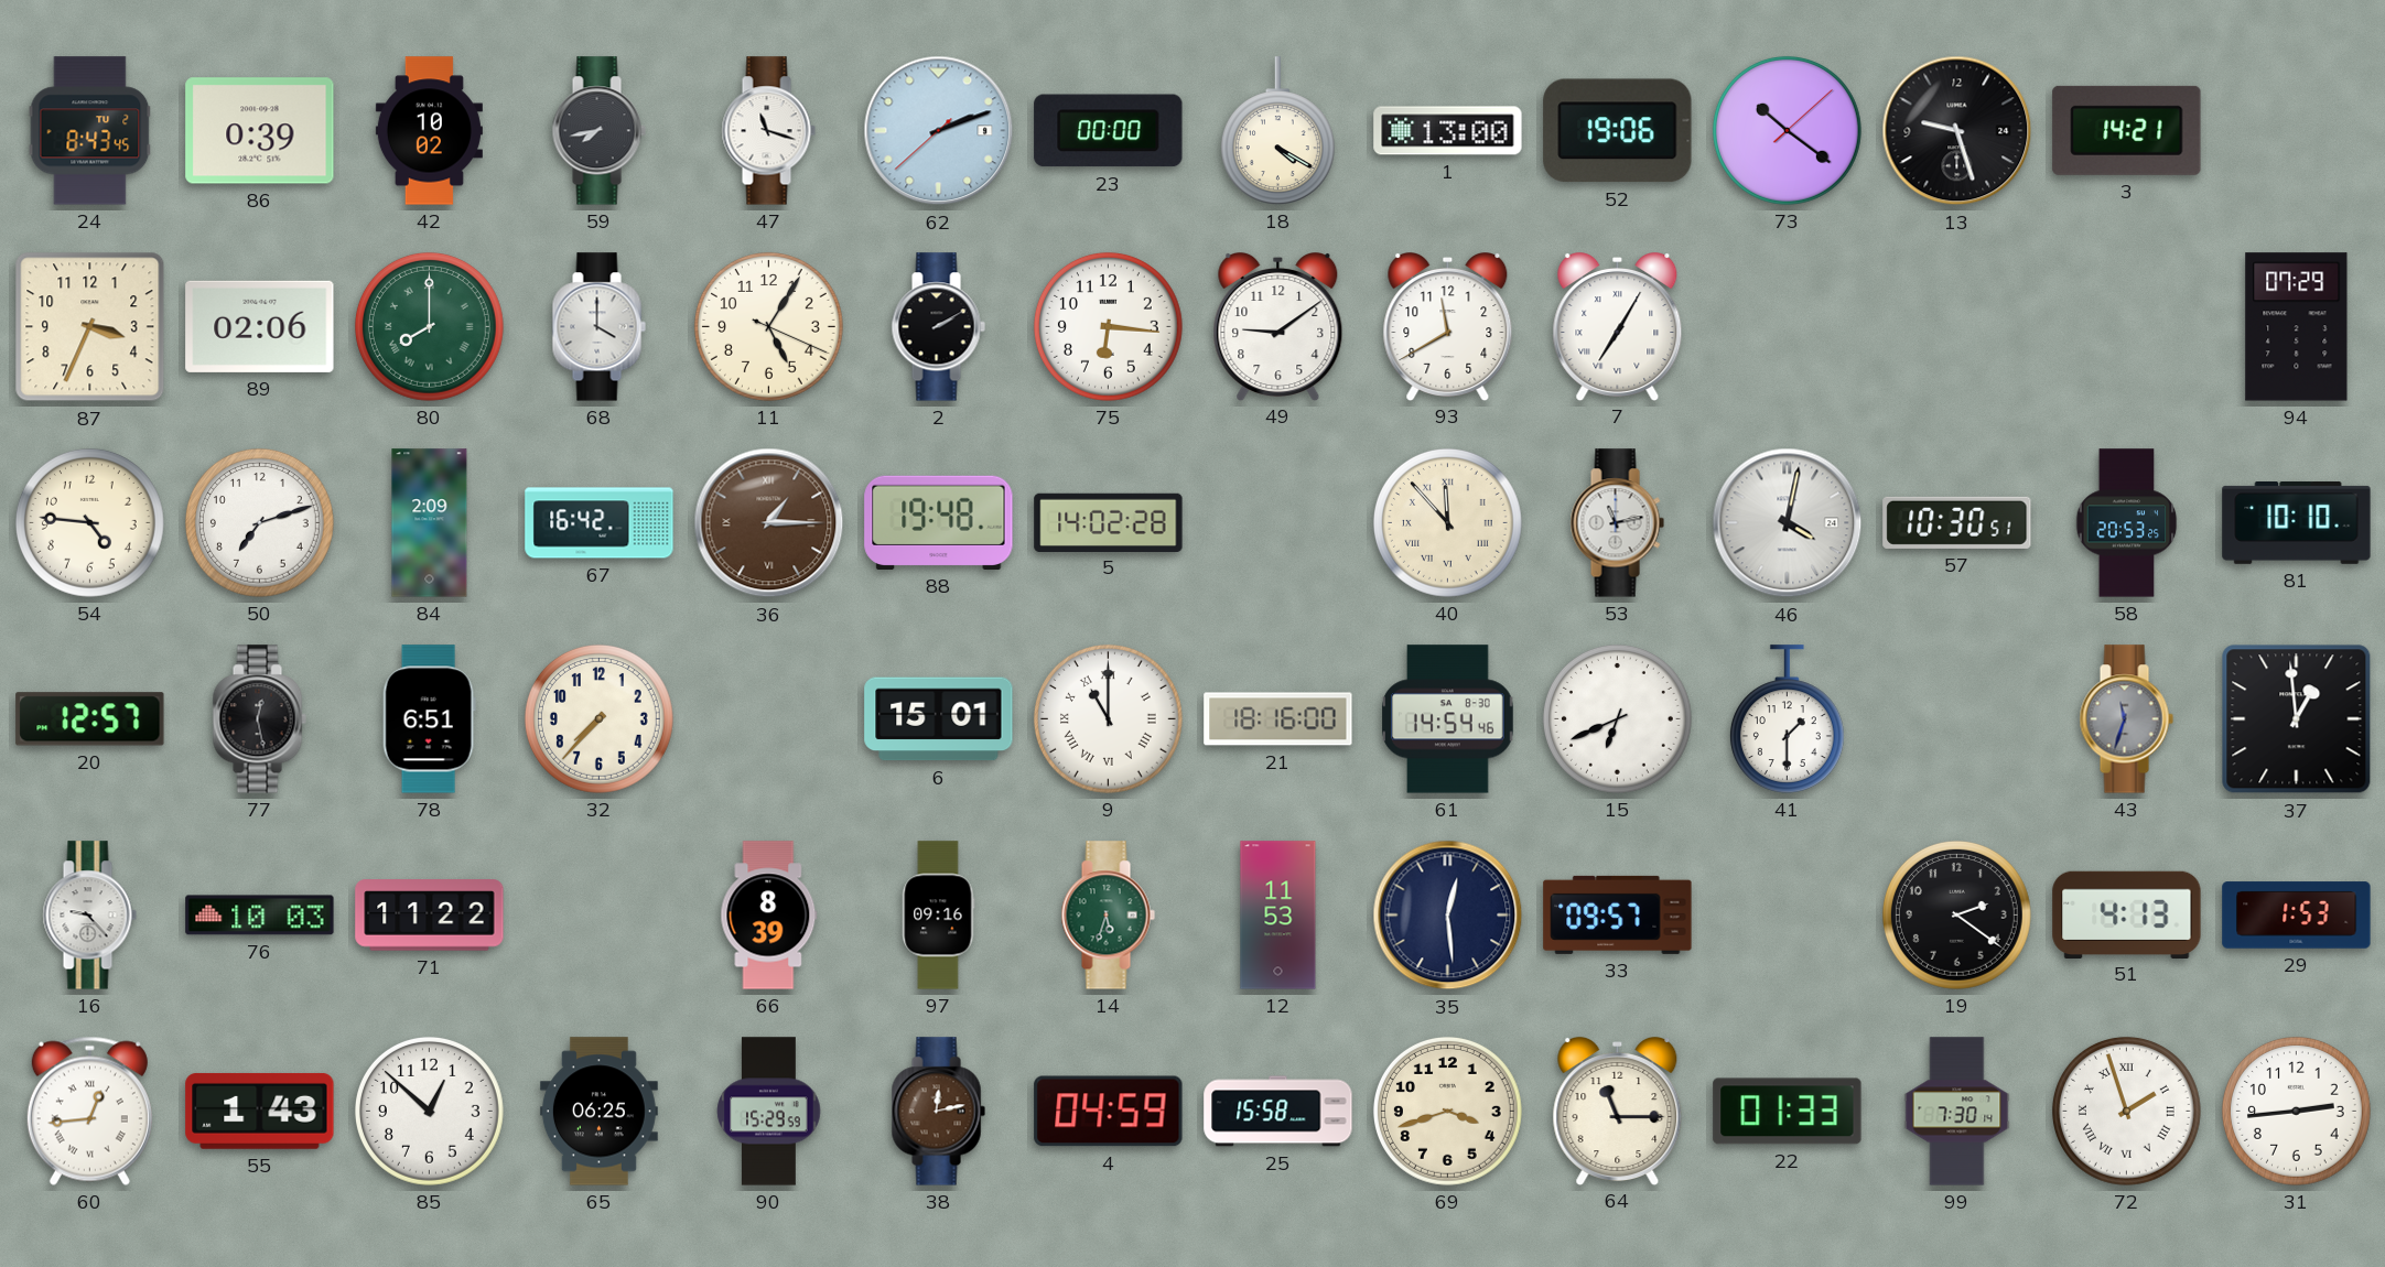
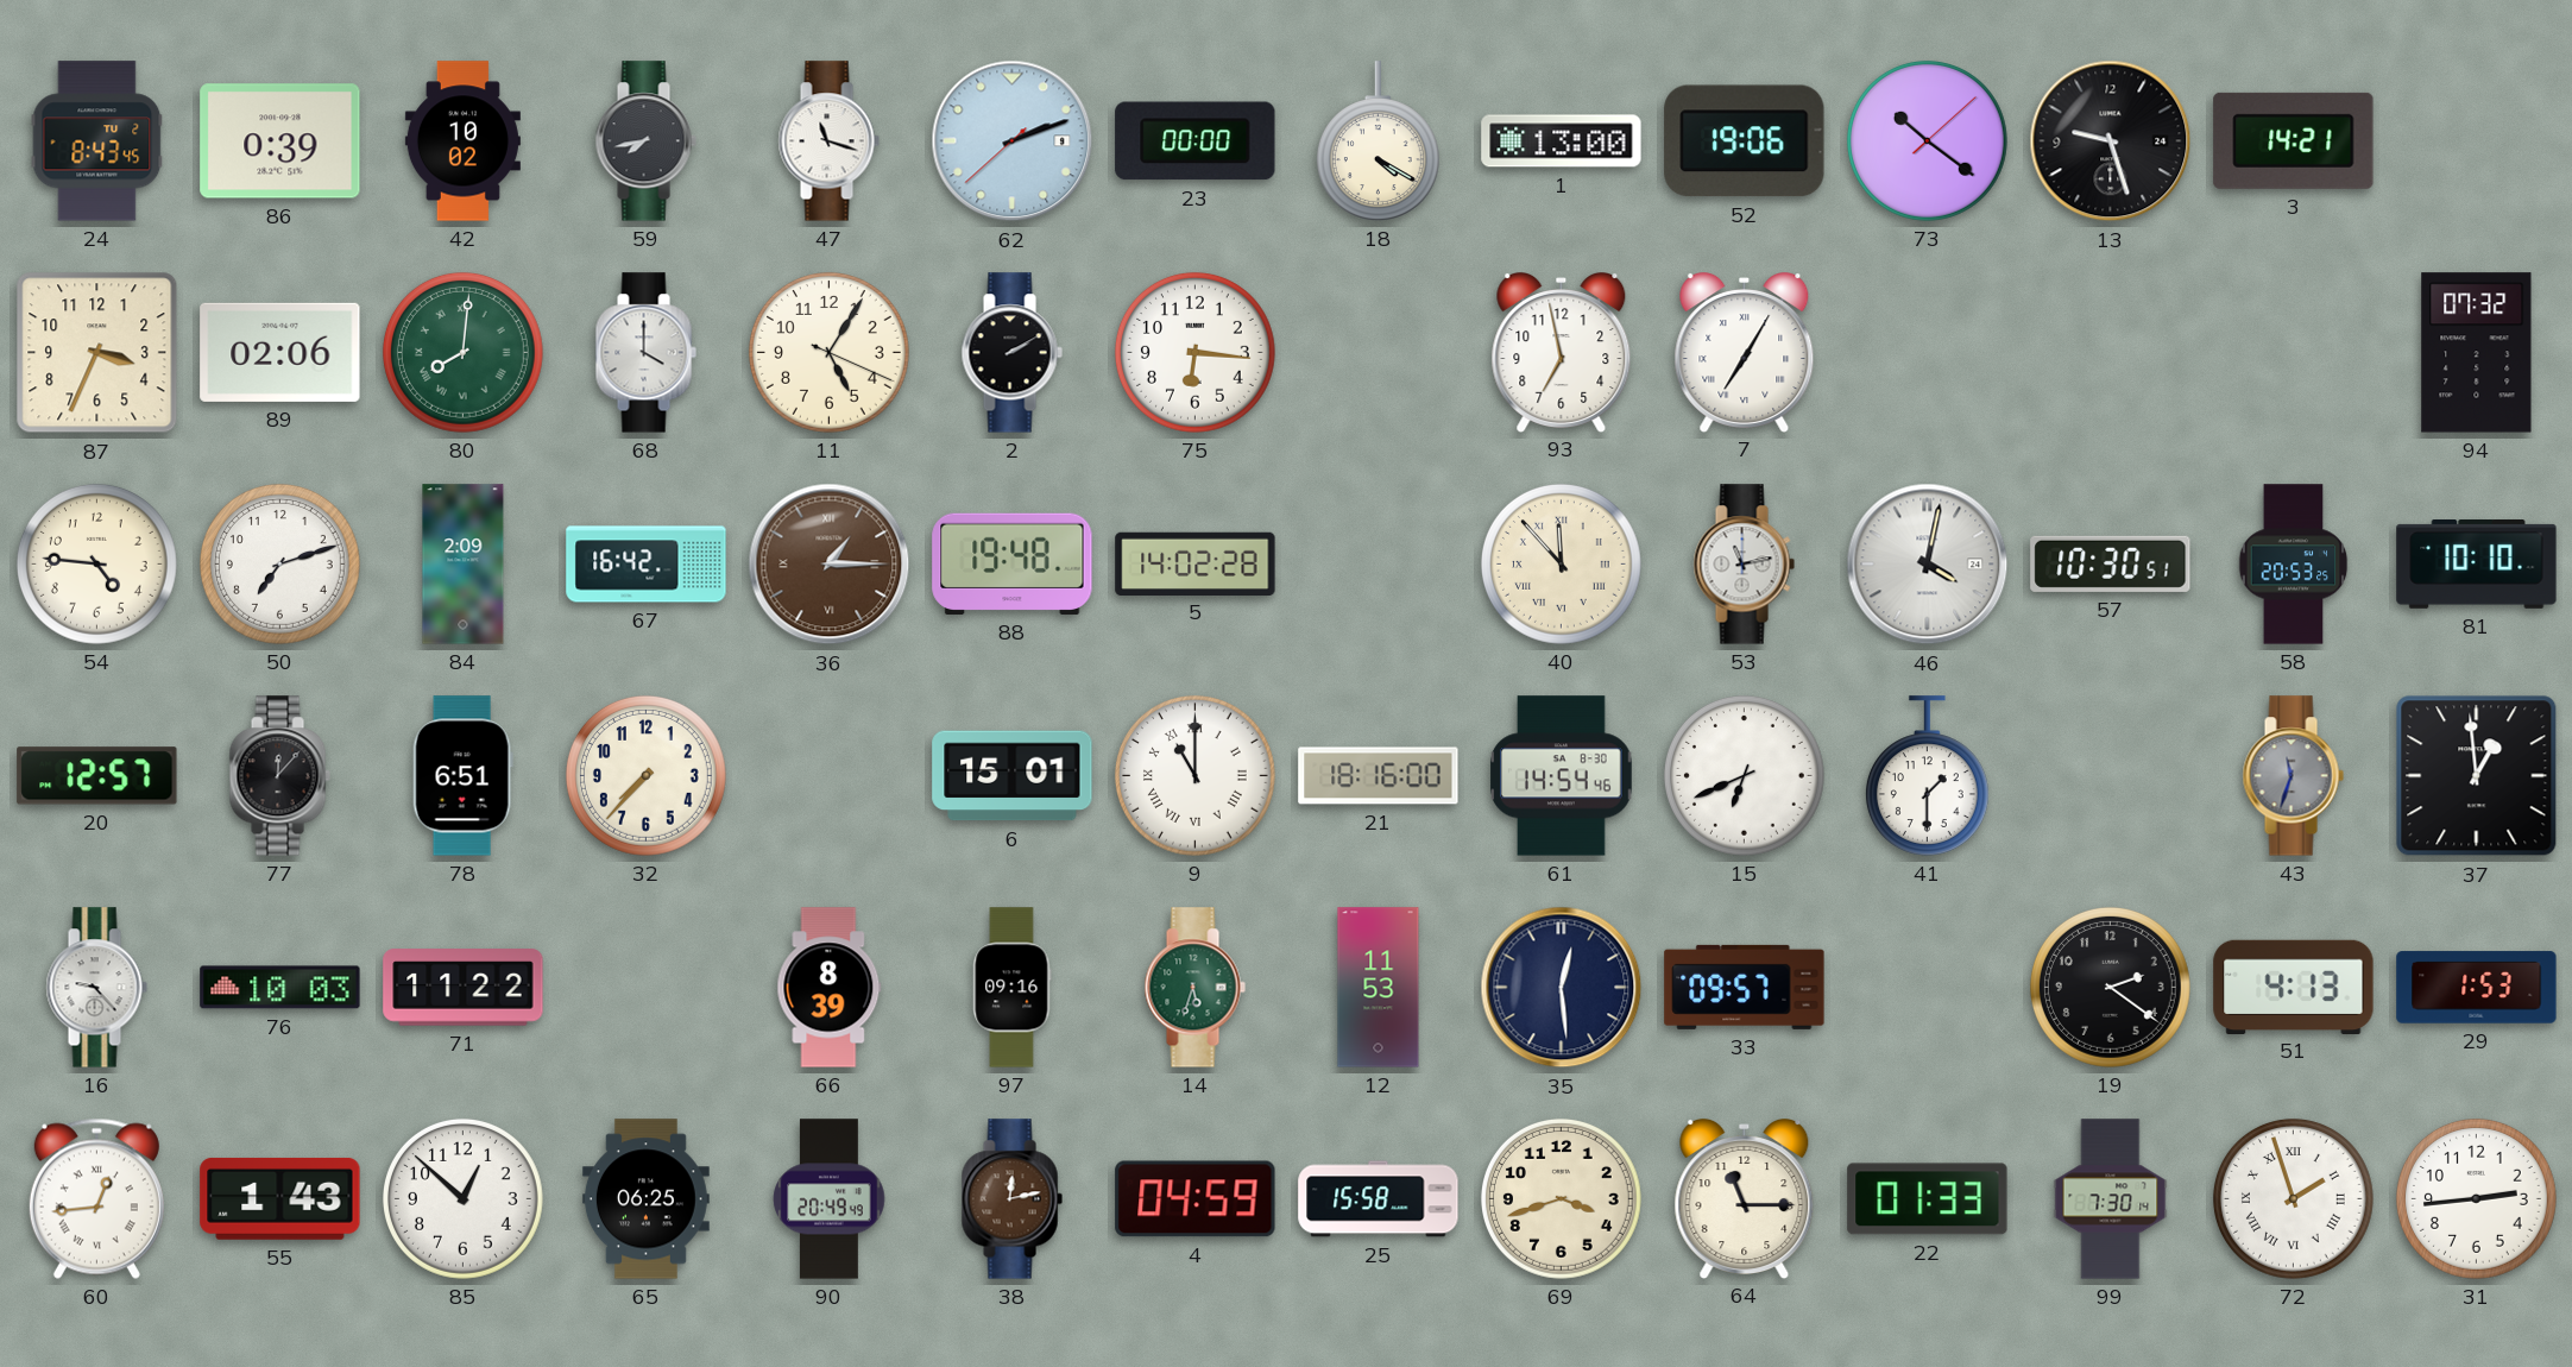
80: 8:00 -> 8:01
49: 9:09 -> none
93: 11:40 -> 6:58
94: 07:29 -> 07:32
77: 12:28 -> 12:07
90: 15:29 -> 20:49
